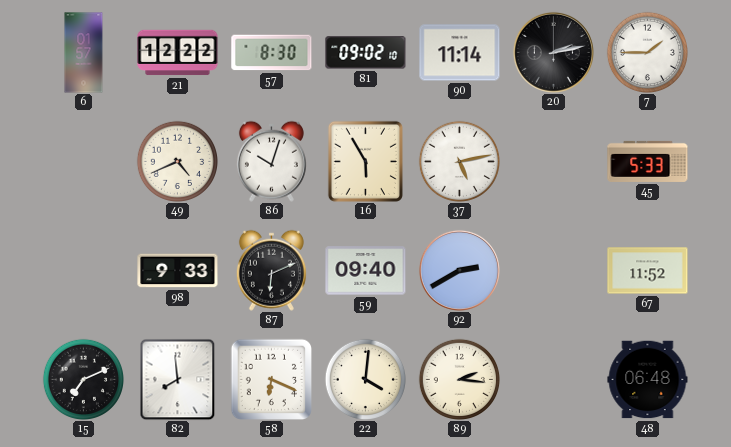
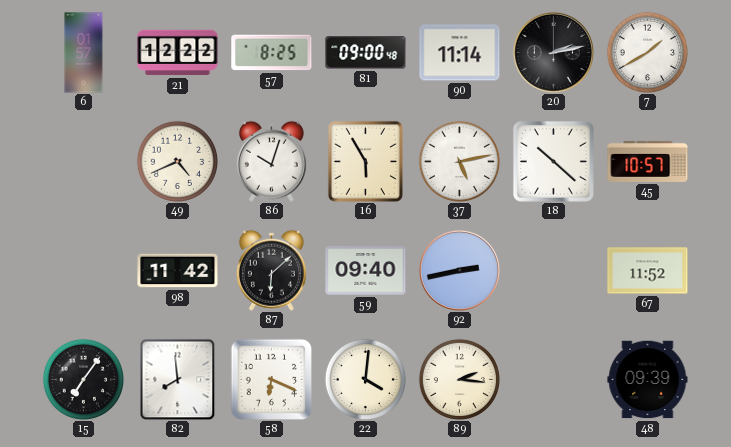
57: 8:30 -> 8:25
81: 09:02 -> 09:00
7: 1:45 -> 1:40
18: none -> 10:22
45: 5:33 -> 10:57
98: 9:33 -> 11:42
87: 6:11 -> 6:08
92: 2:40 -> 2:43
15: 7:11 -> 7:06
48: 06:48 -> 09:39
